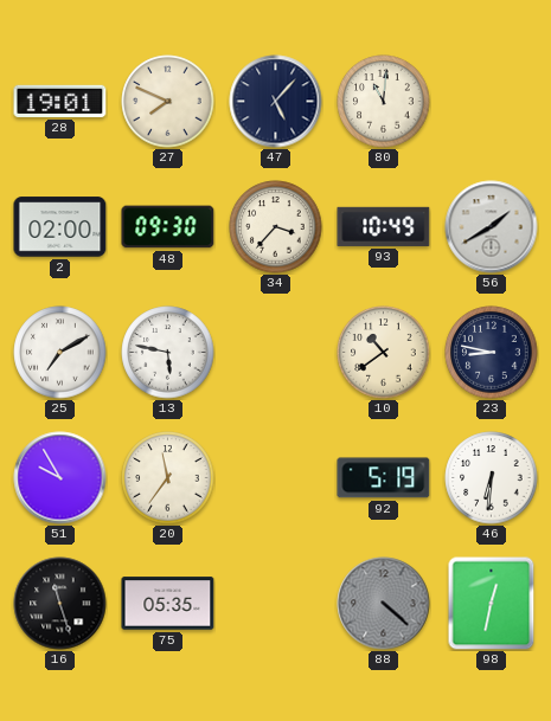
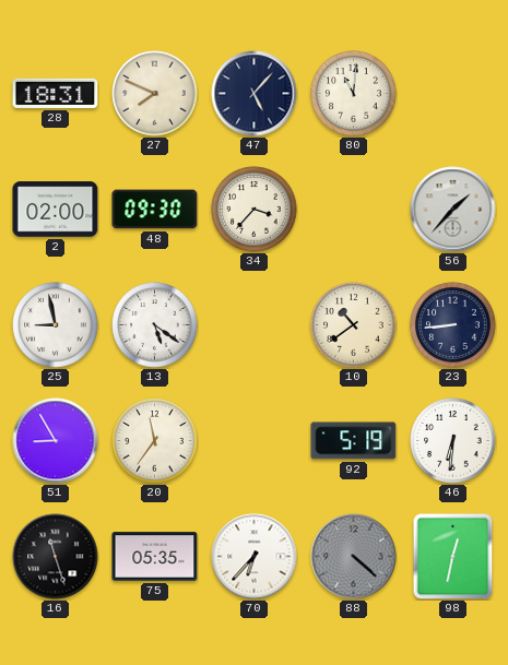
28: 19:01 -> 18:31
93: 10:49 -> none
56: 1:40 -> 1:37
25: 7:10 -> 8:58
13: 5:47 -> 5:21
23: 8:47 -> 8:44
51: 9:55 -> 8:55
70: none -> 6:37
